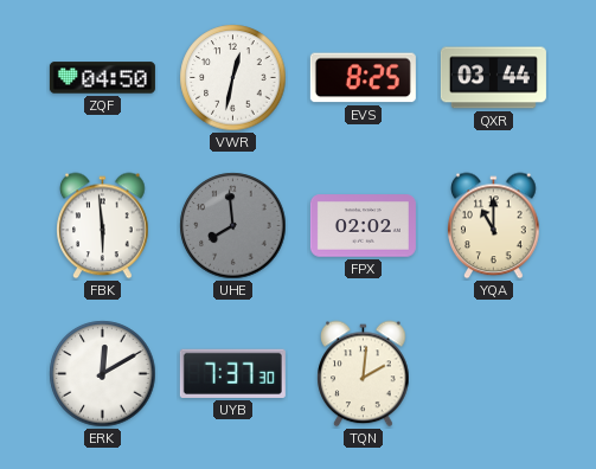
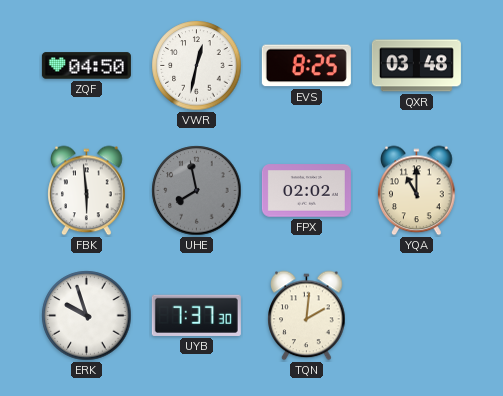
QXR: 03:44 -> 03:48
UHE: 7:59 -> 7:58
ERK: 12:10 -> 9:57
